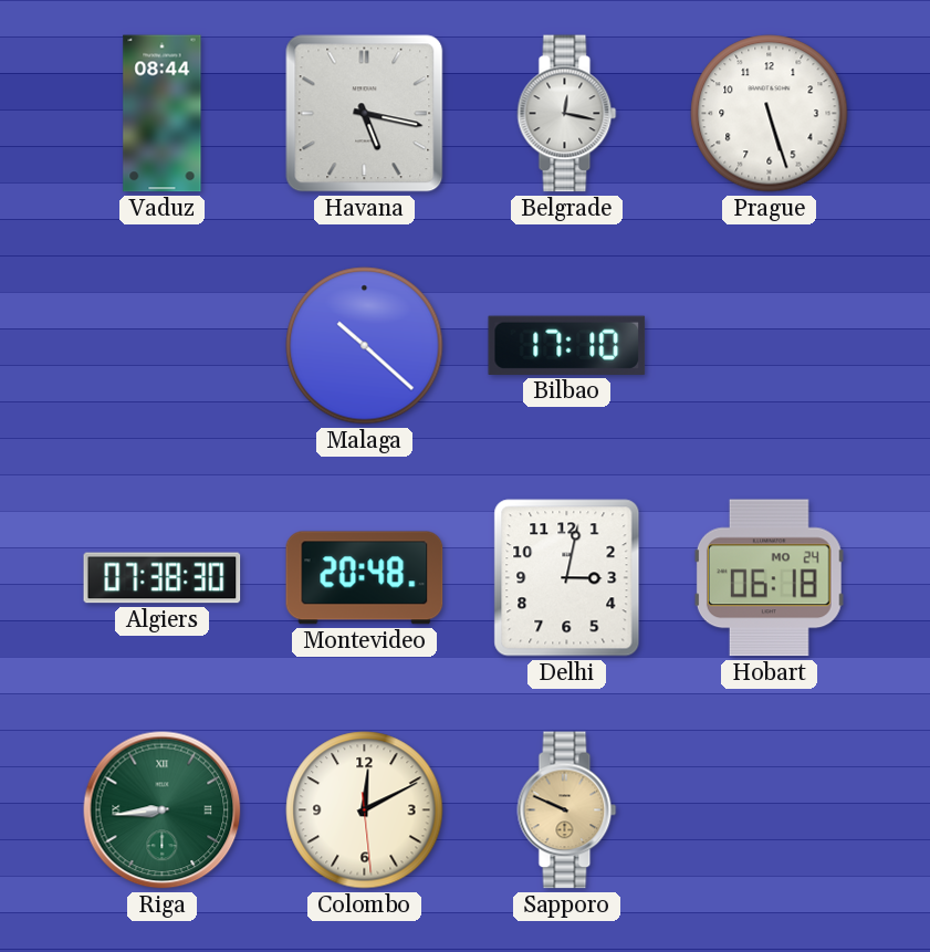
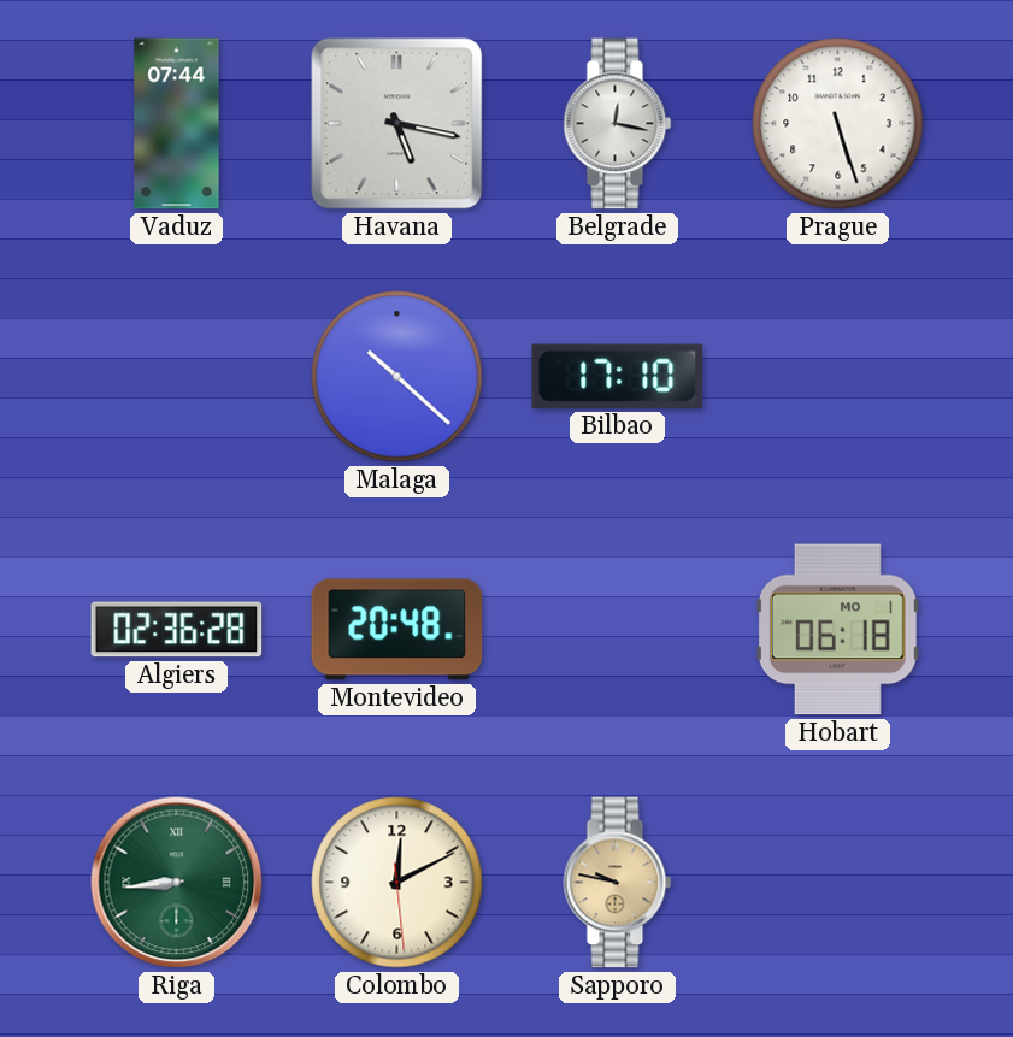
Vaduz: 08:44 -> 07:44
Algiers: 07:38 -> 02:36
Delhi: 3:02 -> none
Hobart date: MO 24 -> MO 1
Sapporo: 9:49 -> 9:47
